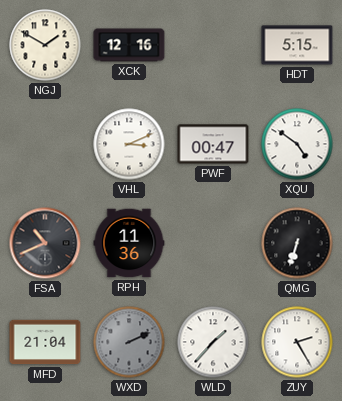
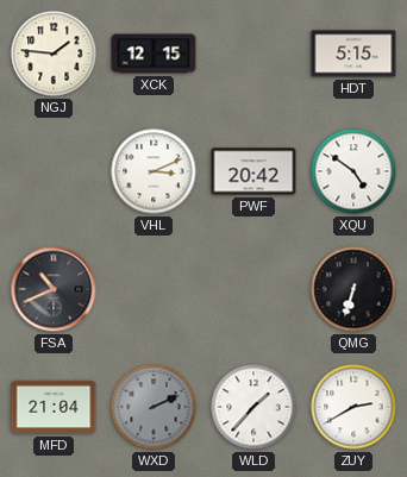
NGJ: 1:50 -> 1:46
XCK: 12:16 -> 12:15
PWF: 00:47 -> 20:42
RPH: 11:36 -> none
ZUY: 2:25 -> 2:40
